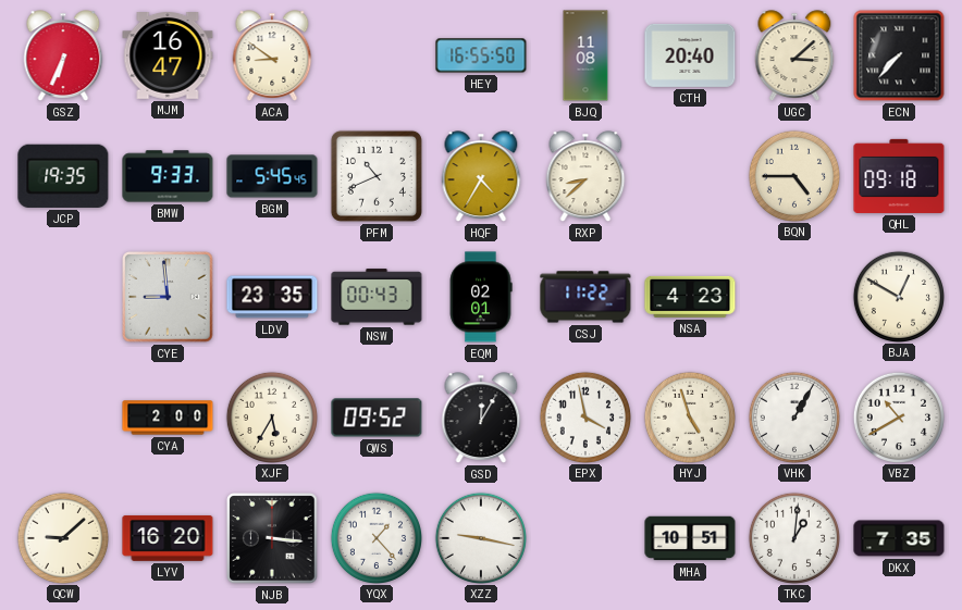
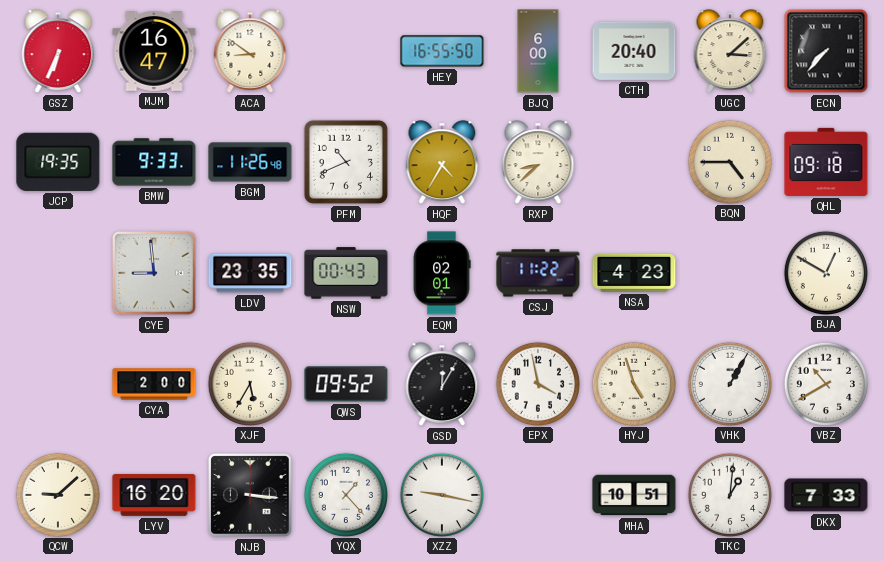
BJQ: 11:08 -> 6:00
BGM: 5:45 -> 11:26
DKX: 7:35 -> 7:33
